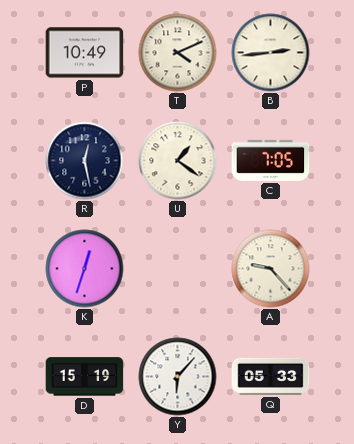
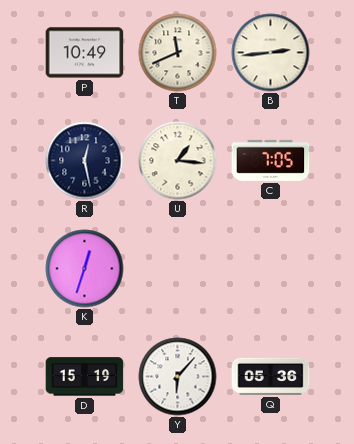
T: 4:11 -> 11:41
U: 1:21 -> 1:16
A: 9:23 -> none
Q: 05:33 -> 05:36
